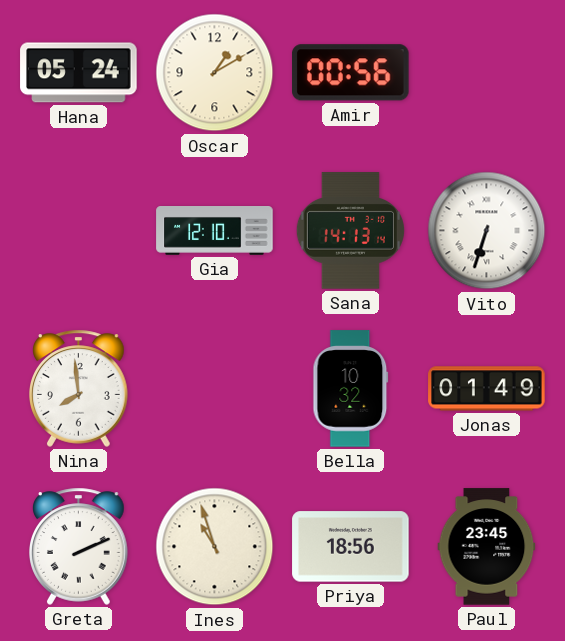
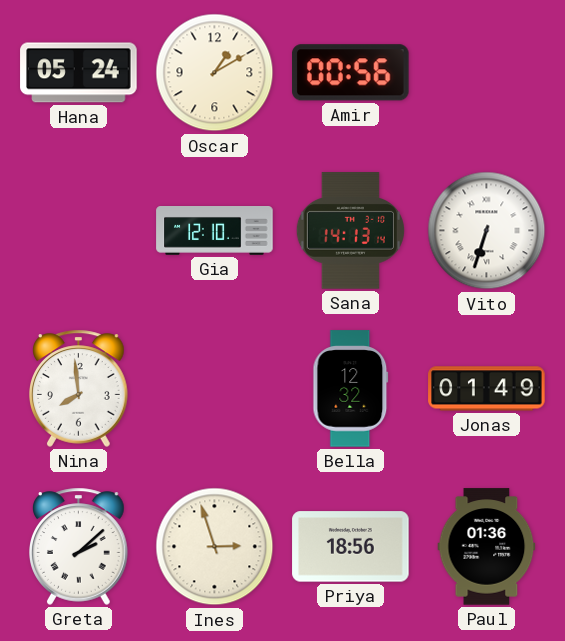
Bella: 10:32 -> 12:32
Greta: 2:11 -> 2:08
Ines: 10:57 -> 2:57
Paul: 23:45 -> 01:36
